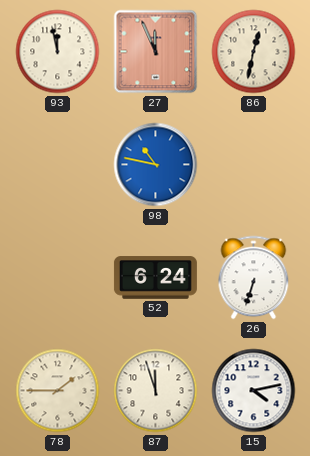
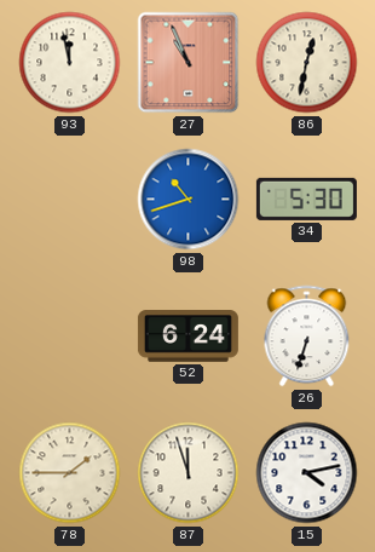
27: 11:56 -> 10:56
98: 10:47 -> 10:42
34: none -> 5:30
